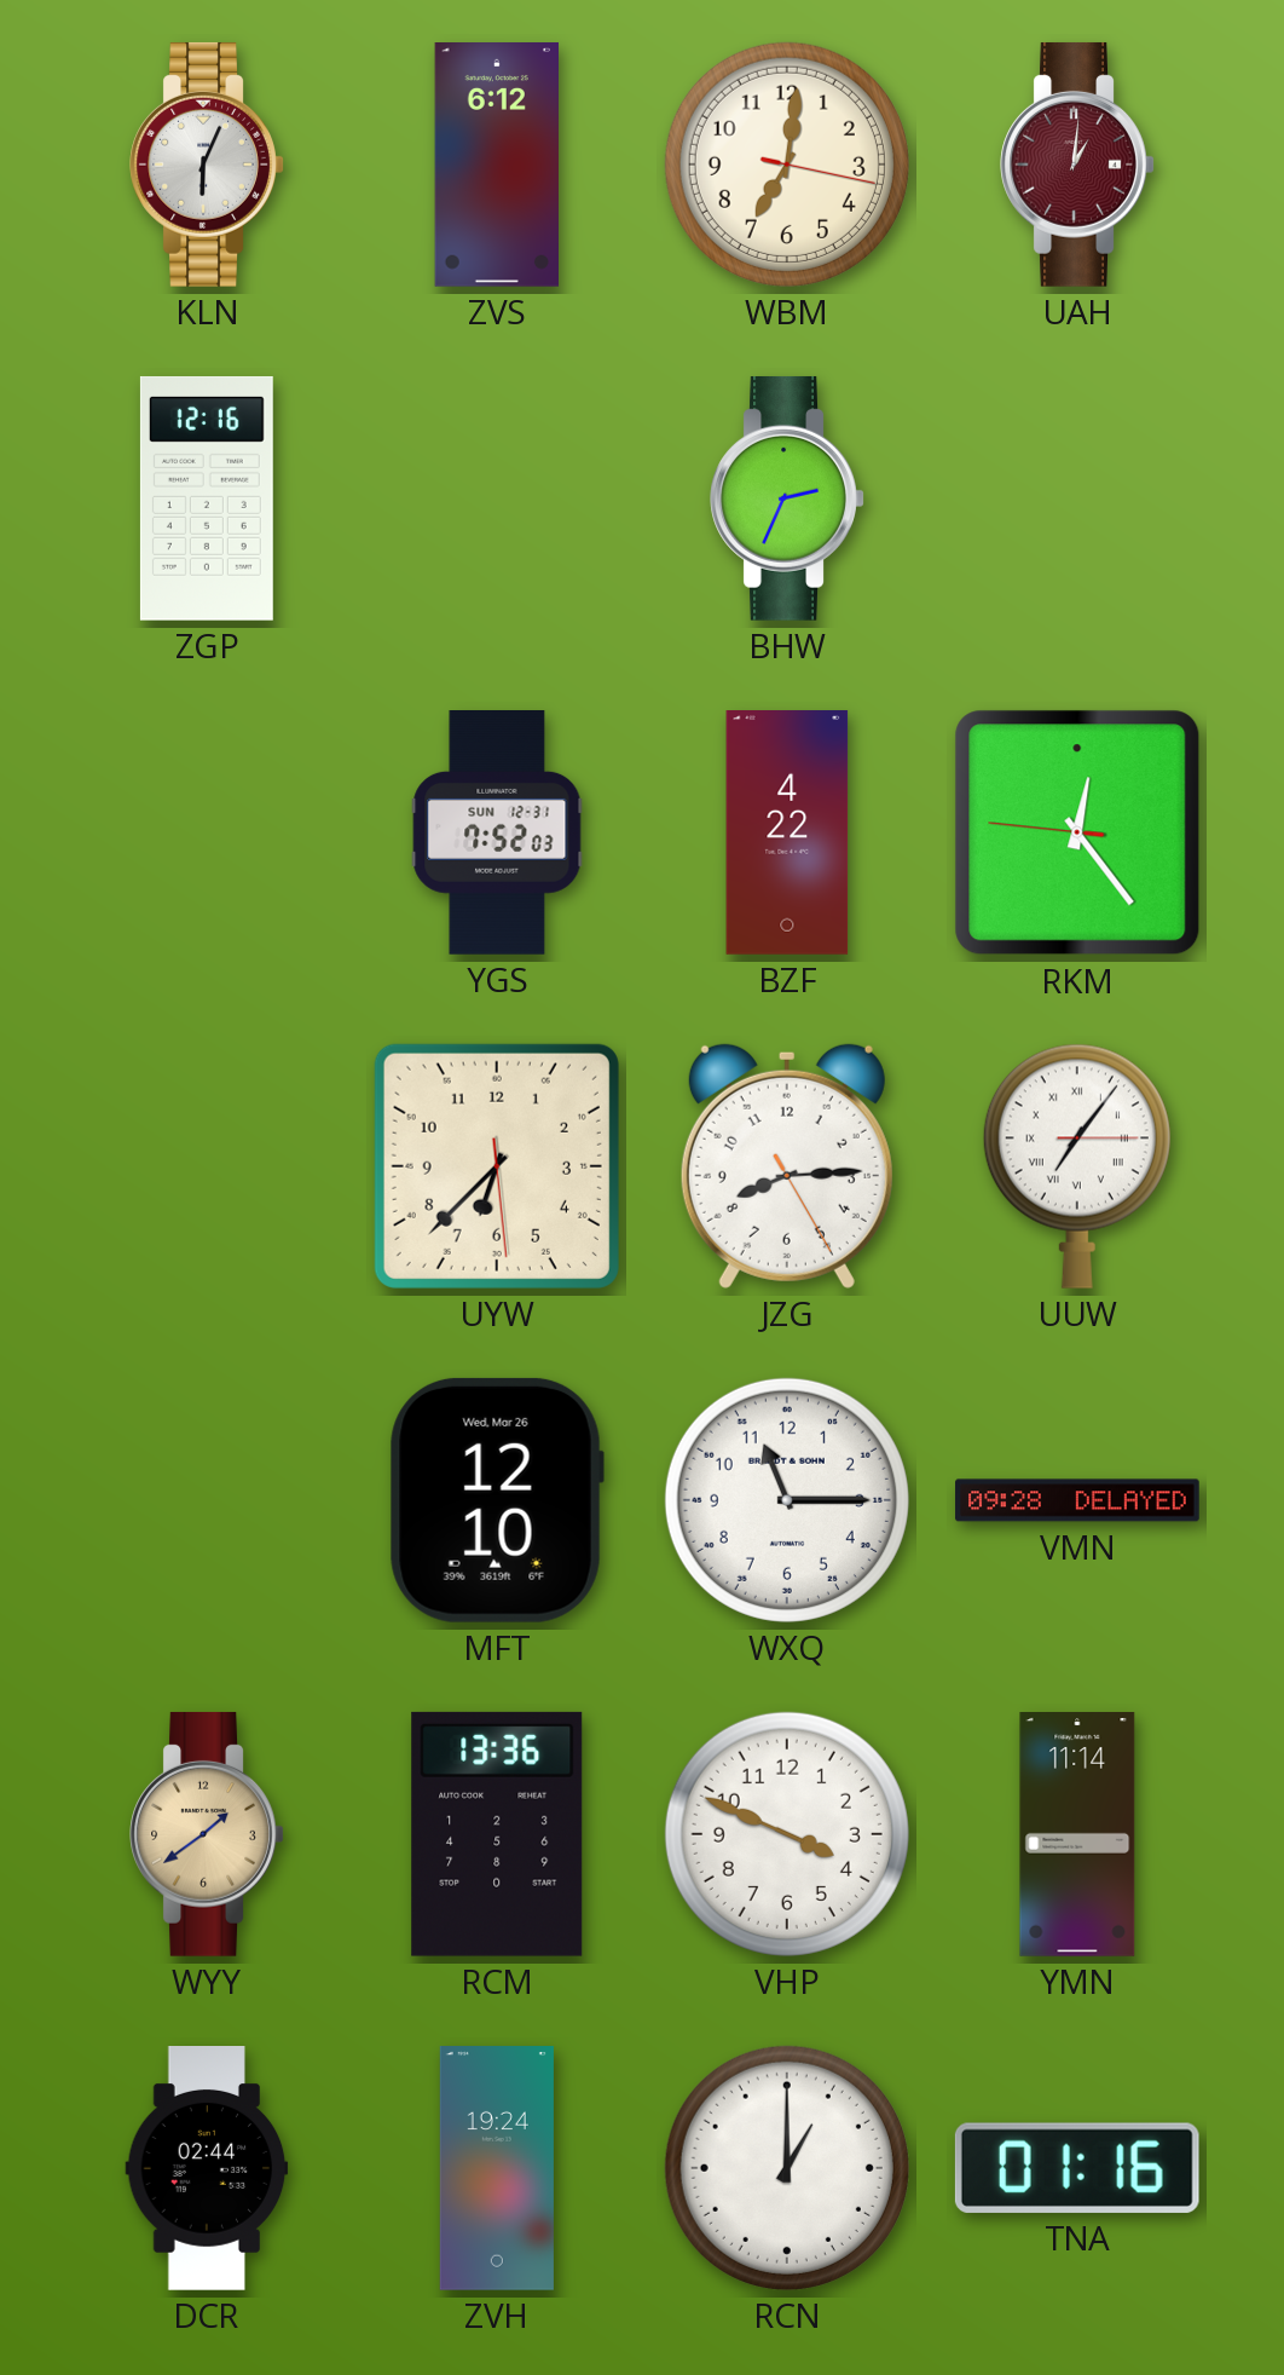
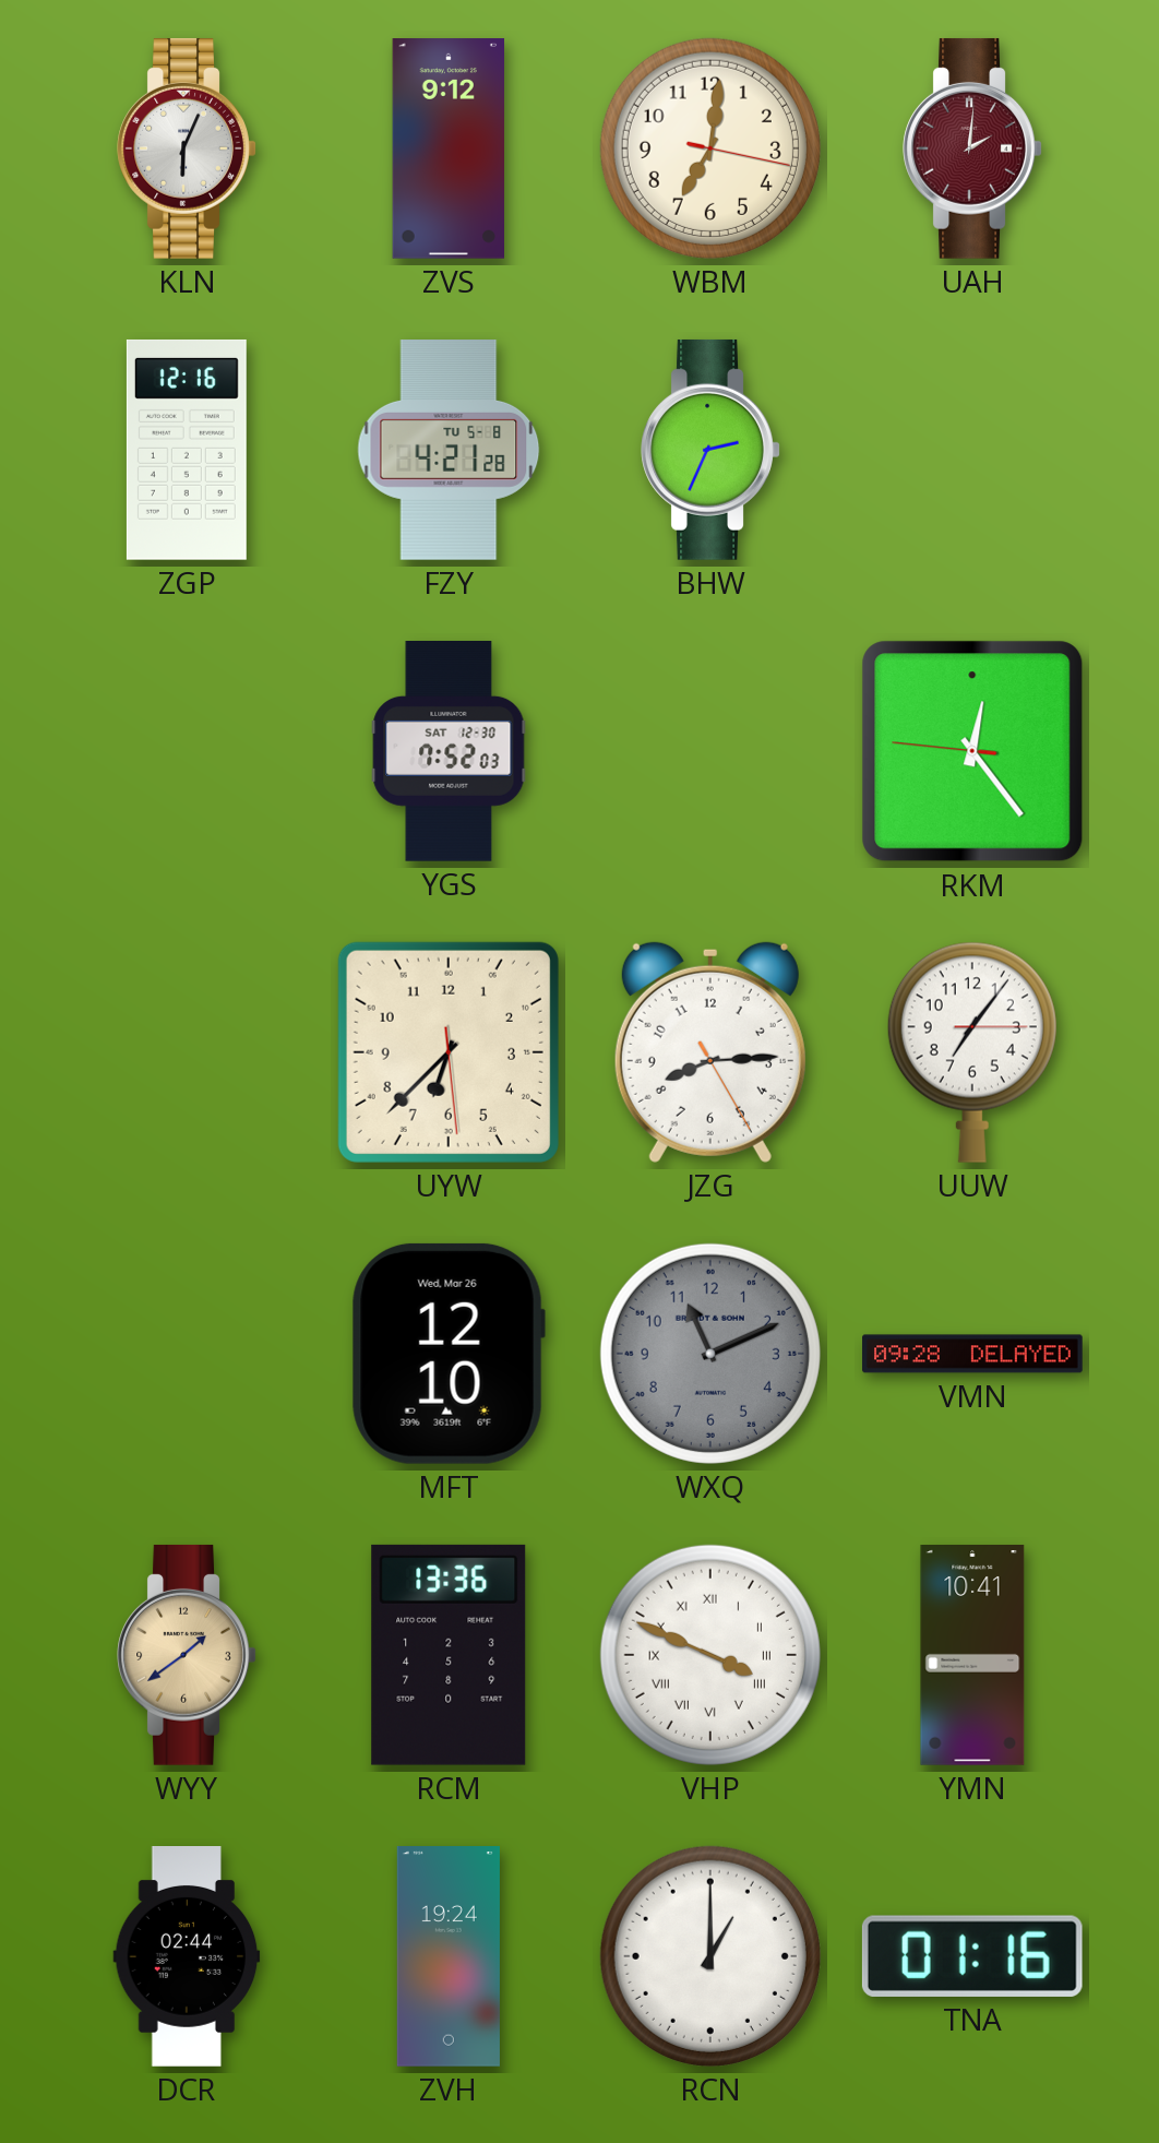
ZVS: 6:12 -> 9:12
UAH: 1:01 -> 2:01
FZY: none -> 4:21
YGS date: SUN 12-31 -> SAT 12-30
BZF: 4:22 -> none
UUW numerals: Roman -> Arabic
WXQ: 11:15 -> 11:11
WXQ dial: white -> grey
VHP numerals: Arabic -> Roman
YMN: 11:14 -> 10:41
